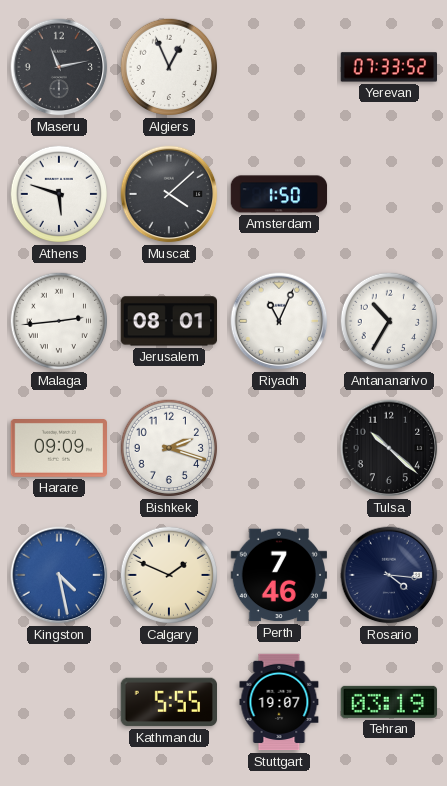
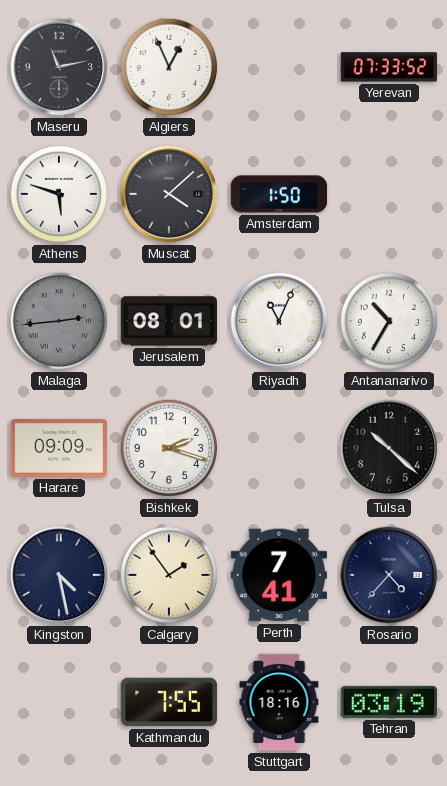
Malaga dial: white -> grey
Kingston dial: blue -> navy
Calgary: 1:49 -> 1:54
Perth: 7:46 -> 7:41
Rosario: 4:16 -> 4:37
Kathmandu: 5:55 -> 7:55
Stuttgart: 19:07 -> 18:16
